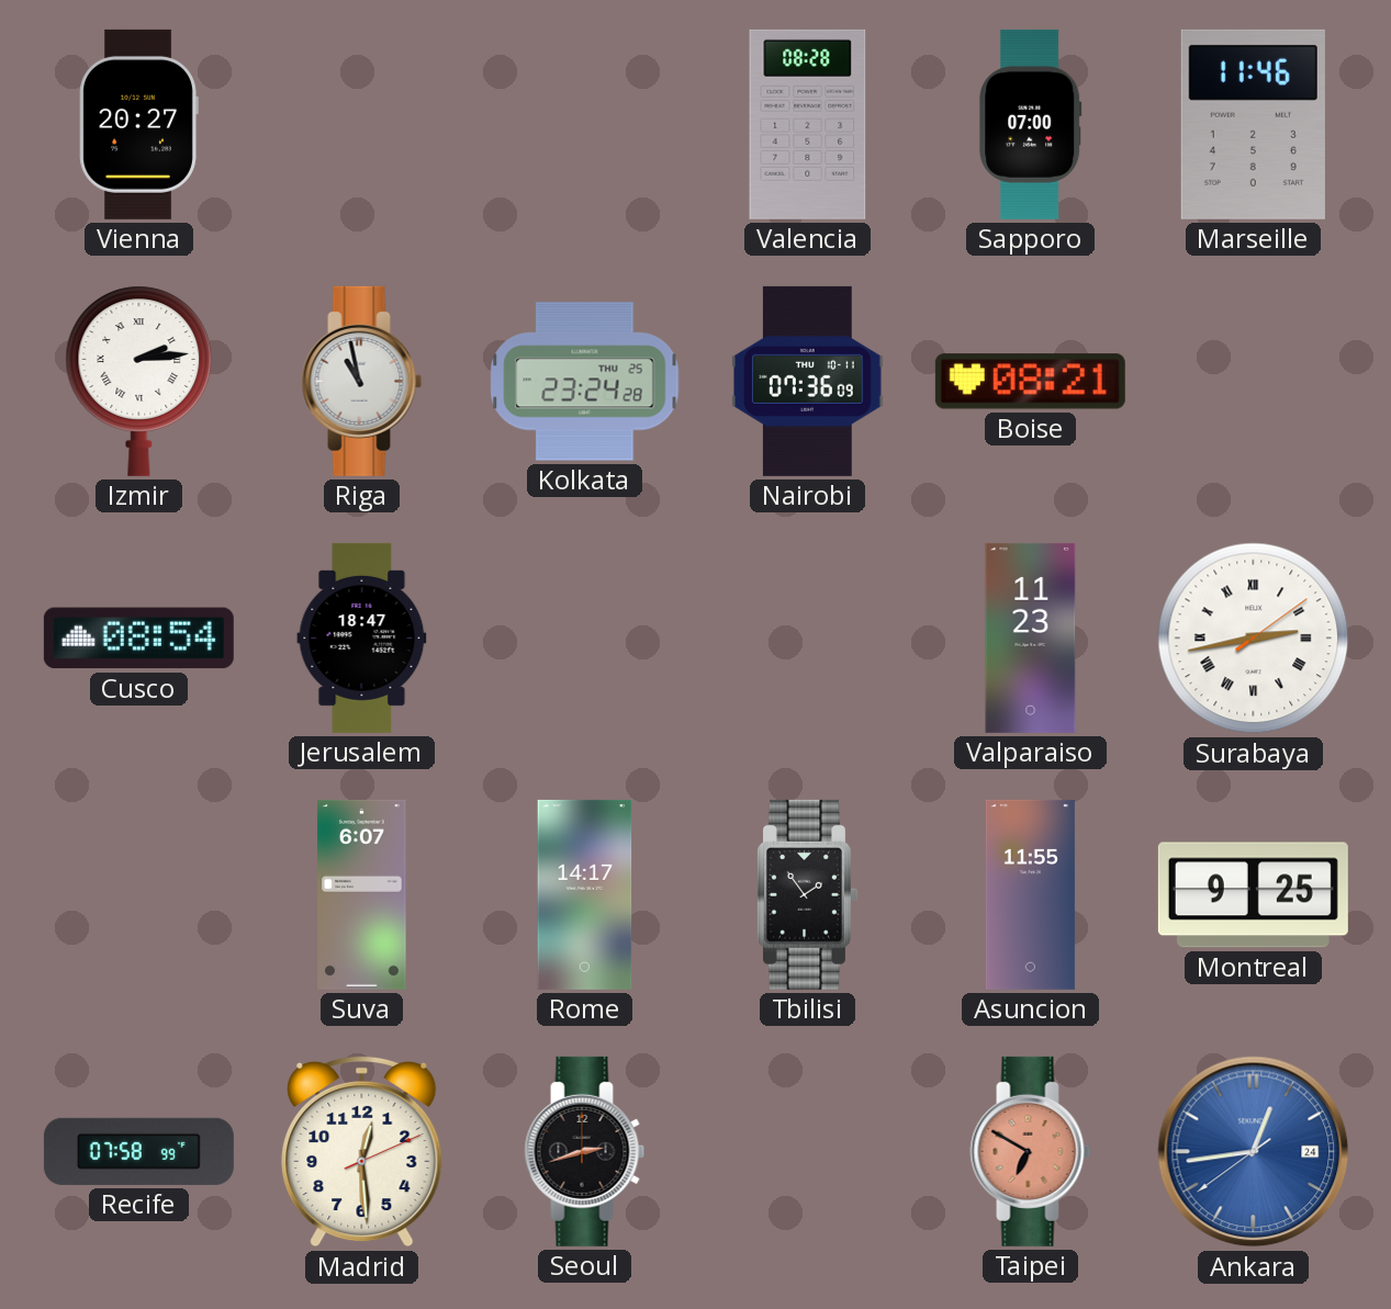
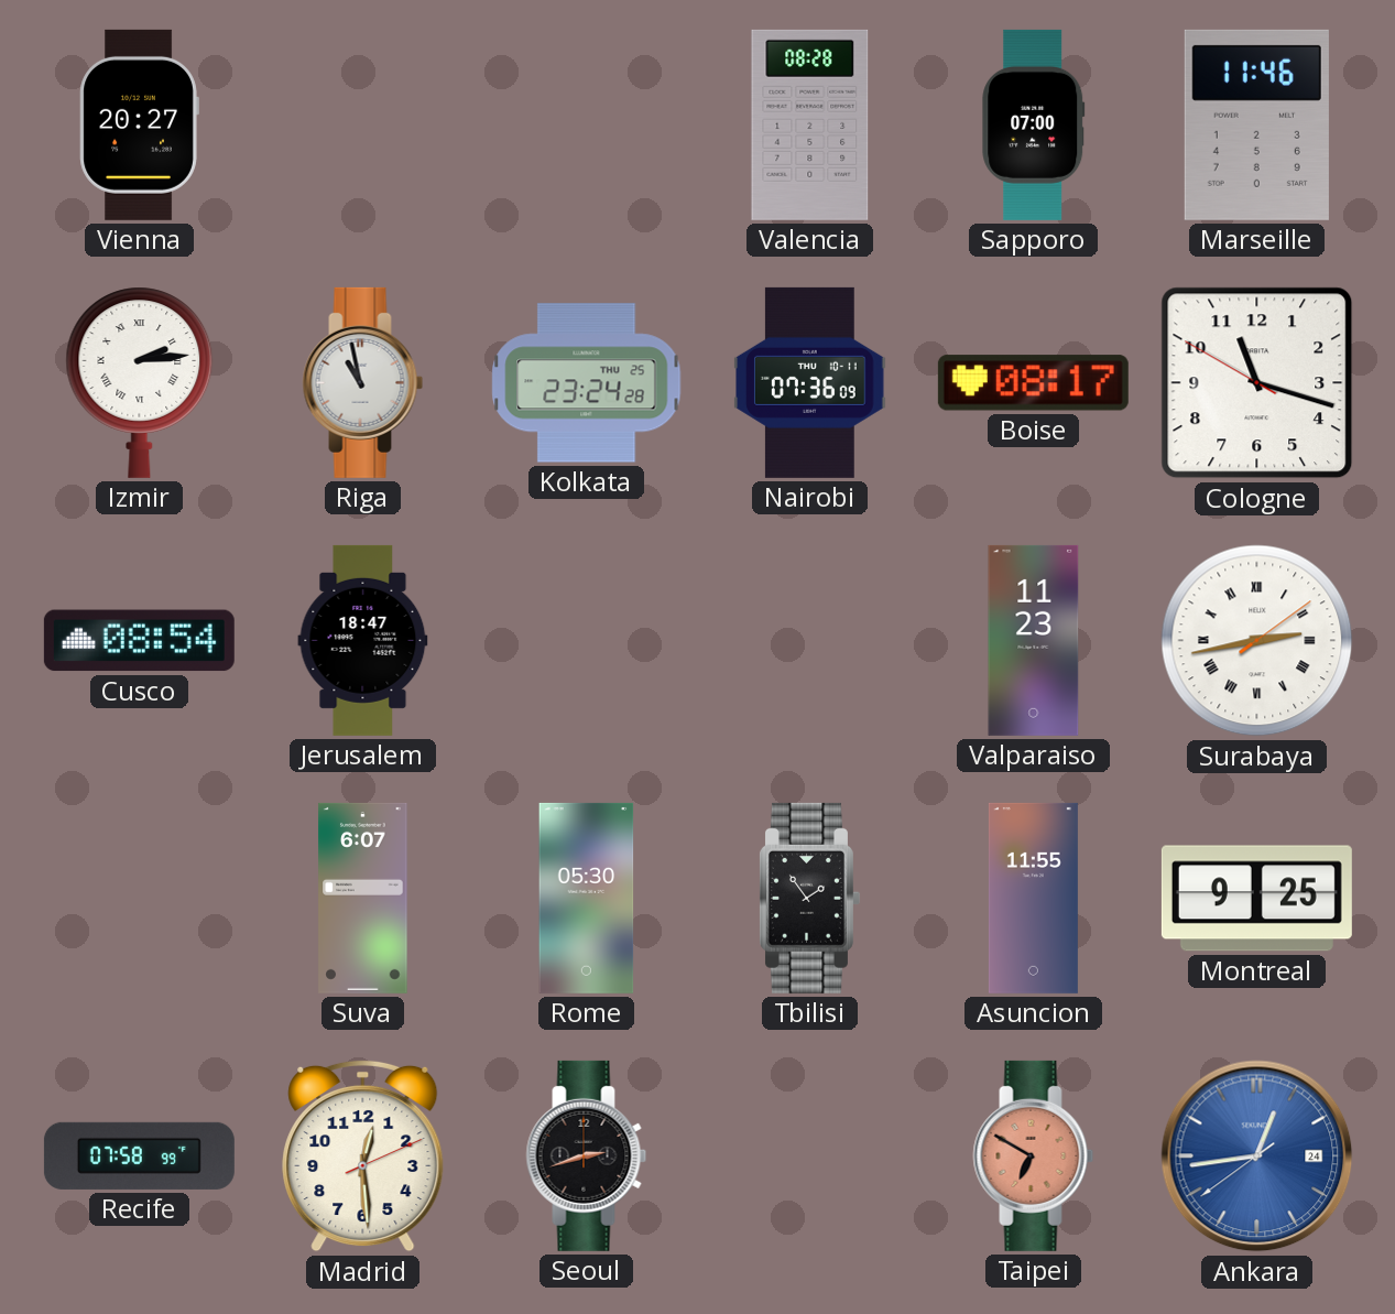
Boise: 08:21 -> 08:17
Cologne: none -> 11:17
Rome: 14:17 -> 05:30
